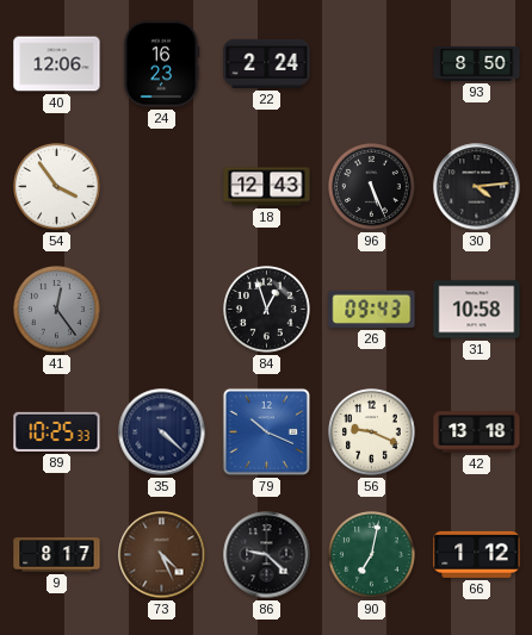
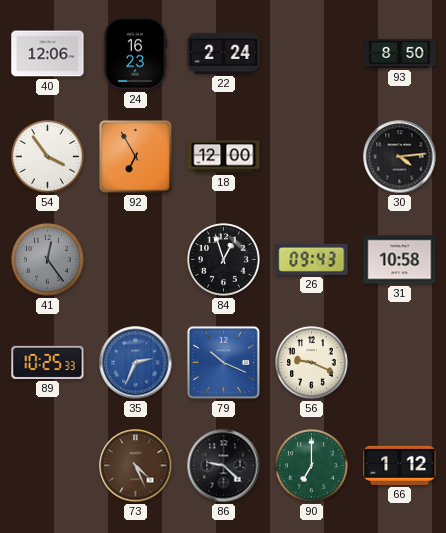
92: none -> 6:55
18: 12:43 -> 12:00
96: 5:26 -> none
35: 4:22 -> 2:34
35 dial: navy -> blue
42: 13:18 -> none
9: 8:17 -> none
90: 7:02 -> 7:00
